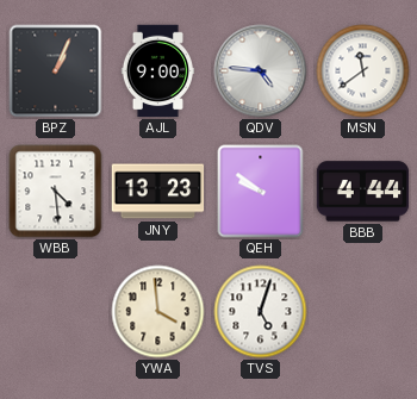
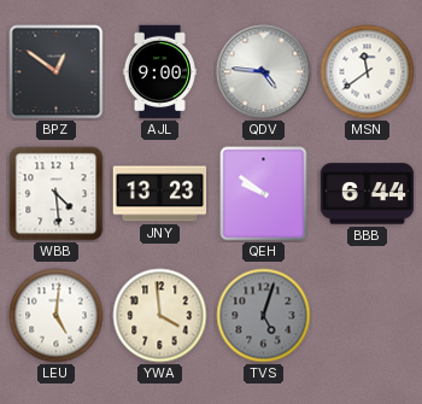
BPZ: 1:04 -> 12:51
BBB: 4:44 -> 6:44
LEU: none -> 5:01
TVS dial: white -> grey
